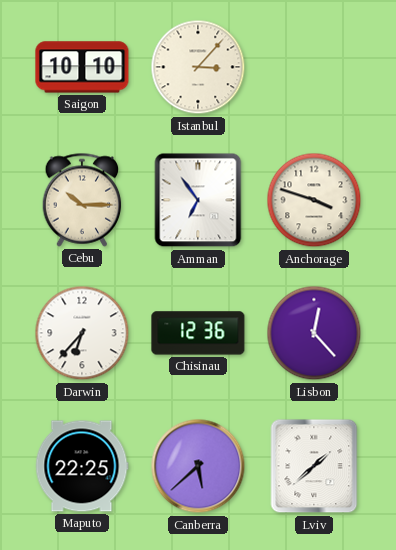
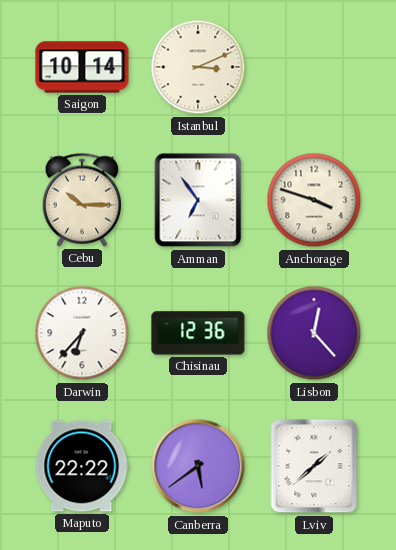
Saigon: 10:10 -> 10:14
Istanbul: 3:07 -> 3:11
Maputo: 22:25 -> 22:22
Canberra: 5:38 -> 5:39
